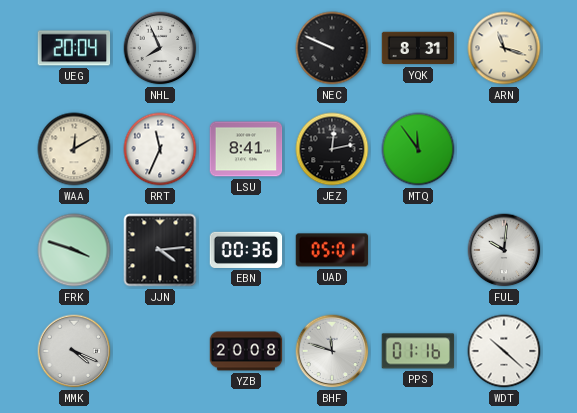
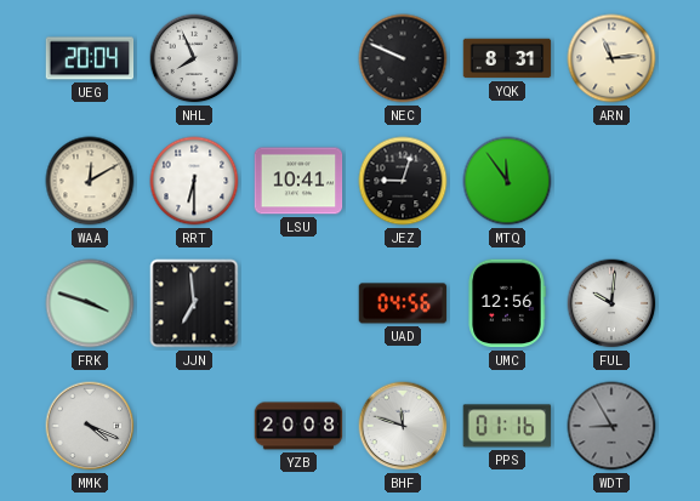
ARN: 11:18 -> 11:14
RRT: 11:34 -> 6:30
LSU: 8:41 -> 10:41
JEZ: 12:13 -> 9:03
JJN: 4:14 -> 6:59
EBN: 00:36 -> none
UAD: 05:01 -> 04:56
UMC: none -> 12:56
WDT: 10:22 -> 8:55
WDT dial: white -> grey
